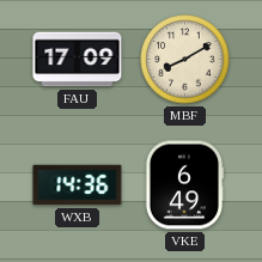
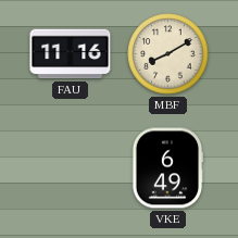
FAU: 17:09 -> 11:16
WXB: 14:36 -> none
